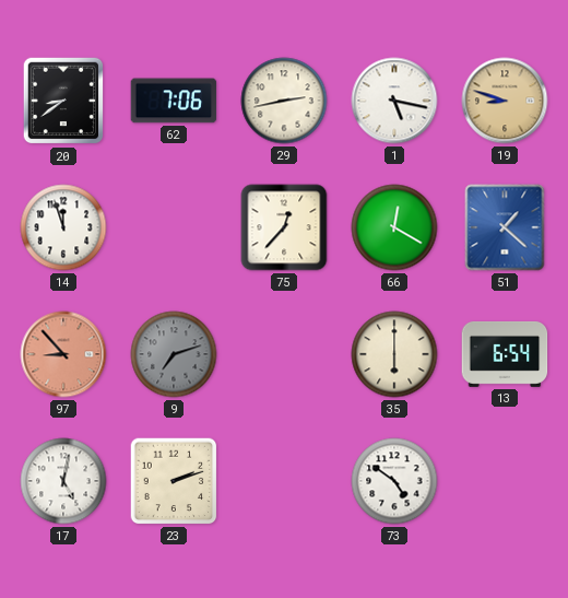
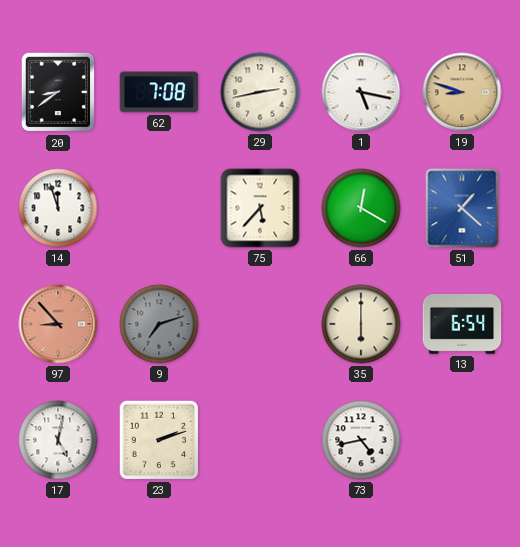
62: 7:06 -> 7:08
75: 12:37 -> 5:37
73: 4:51 -> 4:43
